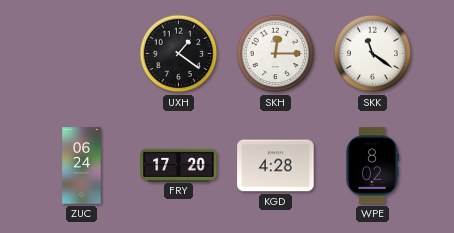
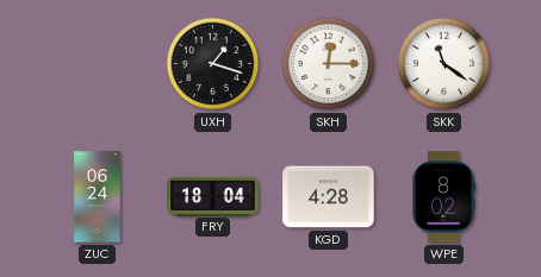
UXH: 1:21 -> 1:18
FRY: 17:20 -> 18:04
